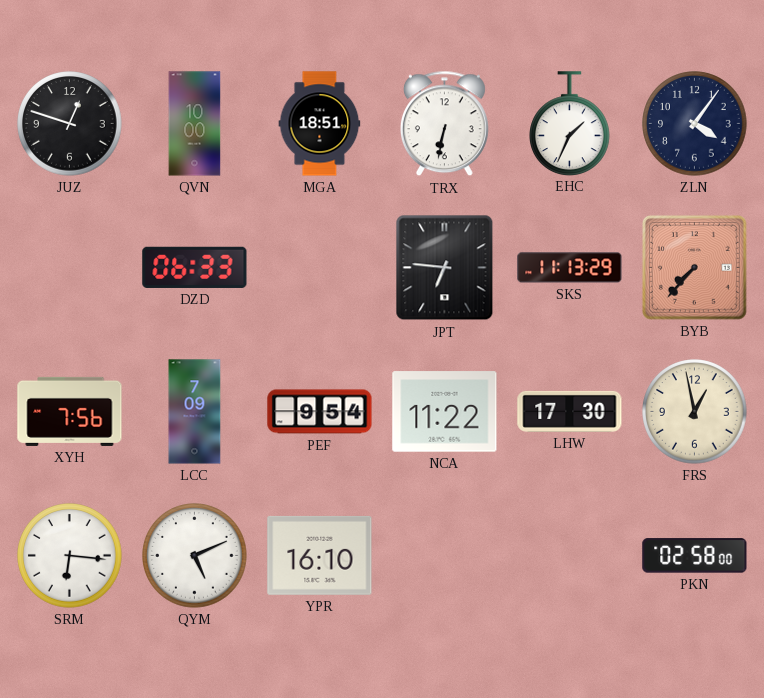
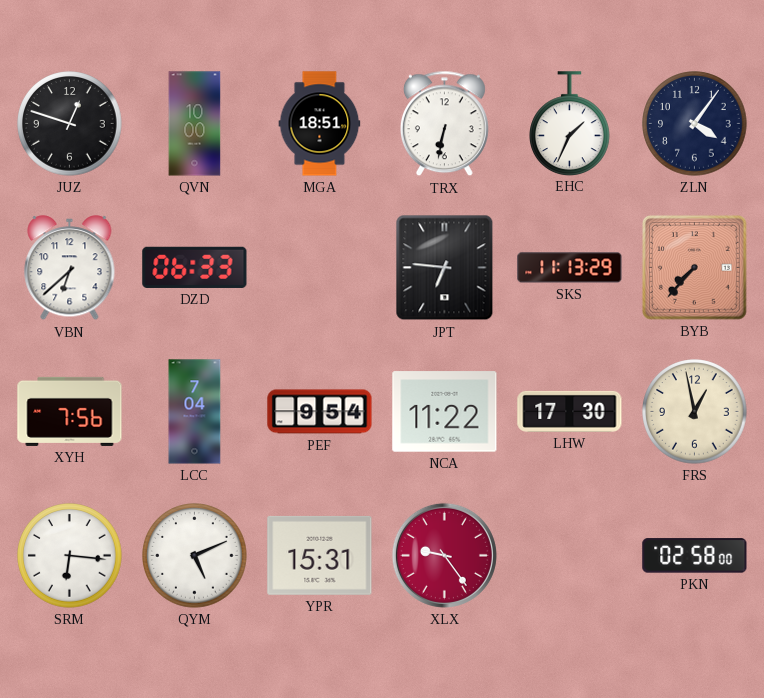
VBN: none -> 6:38
LCC: 7:09 -> 7:04
YPR: 16:10 -> 15:31
XLX: none -> 9:24
